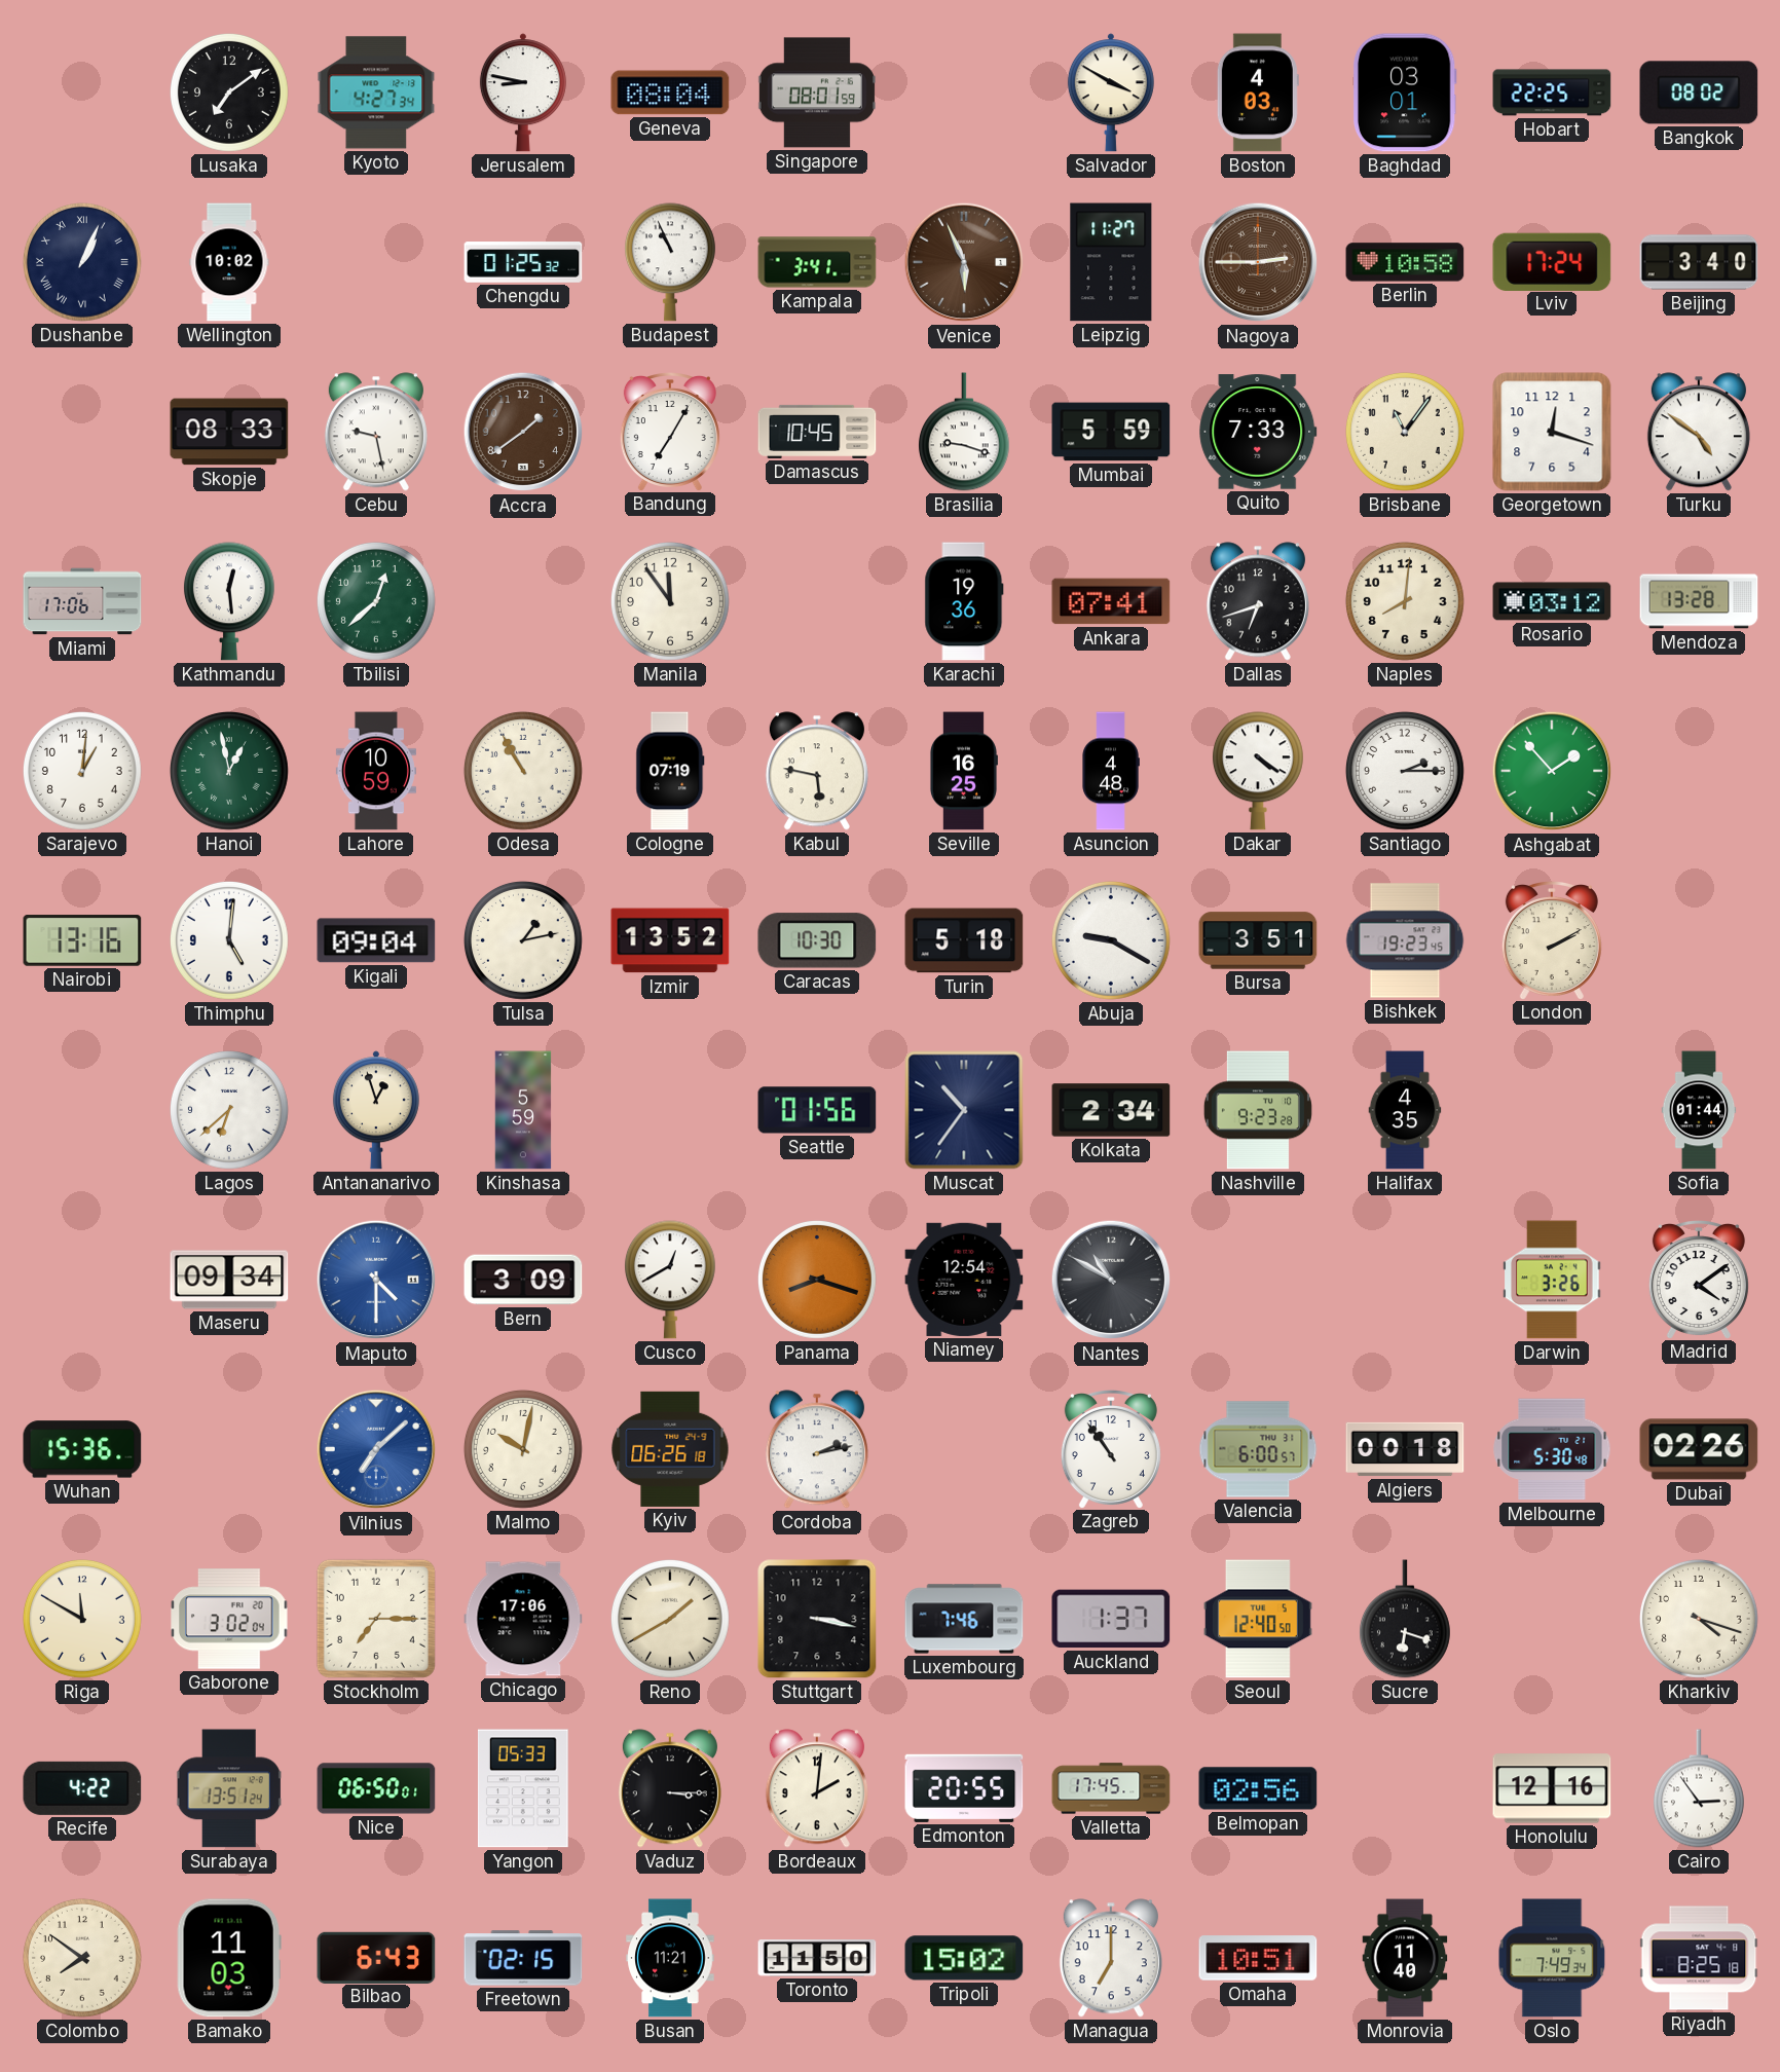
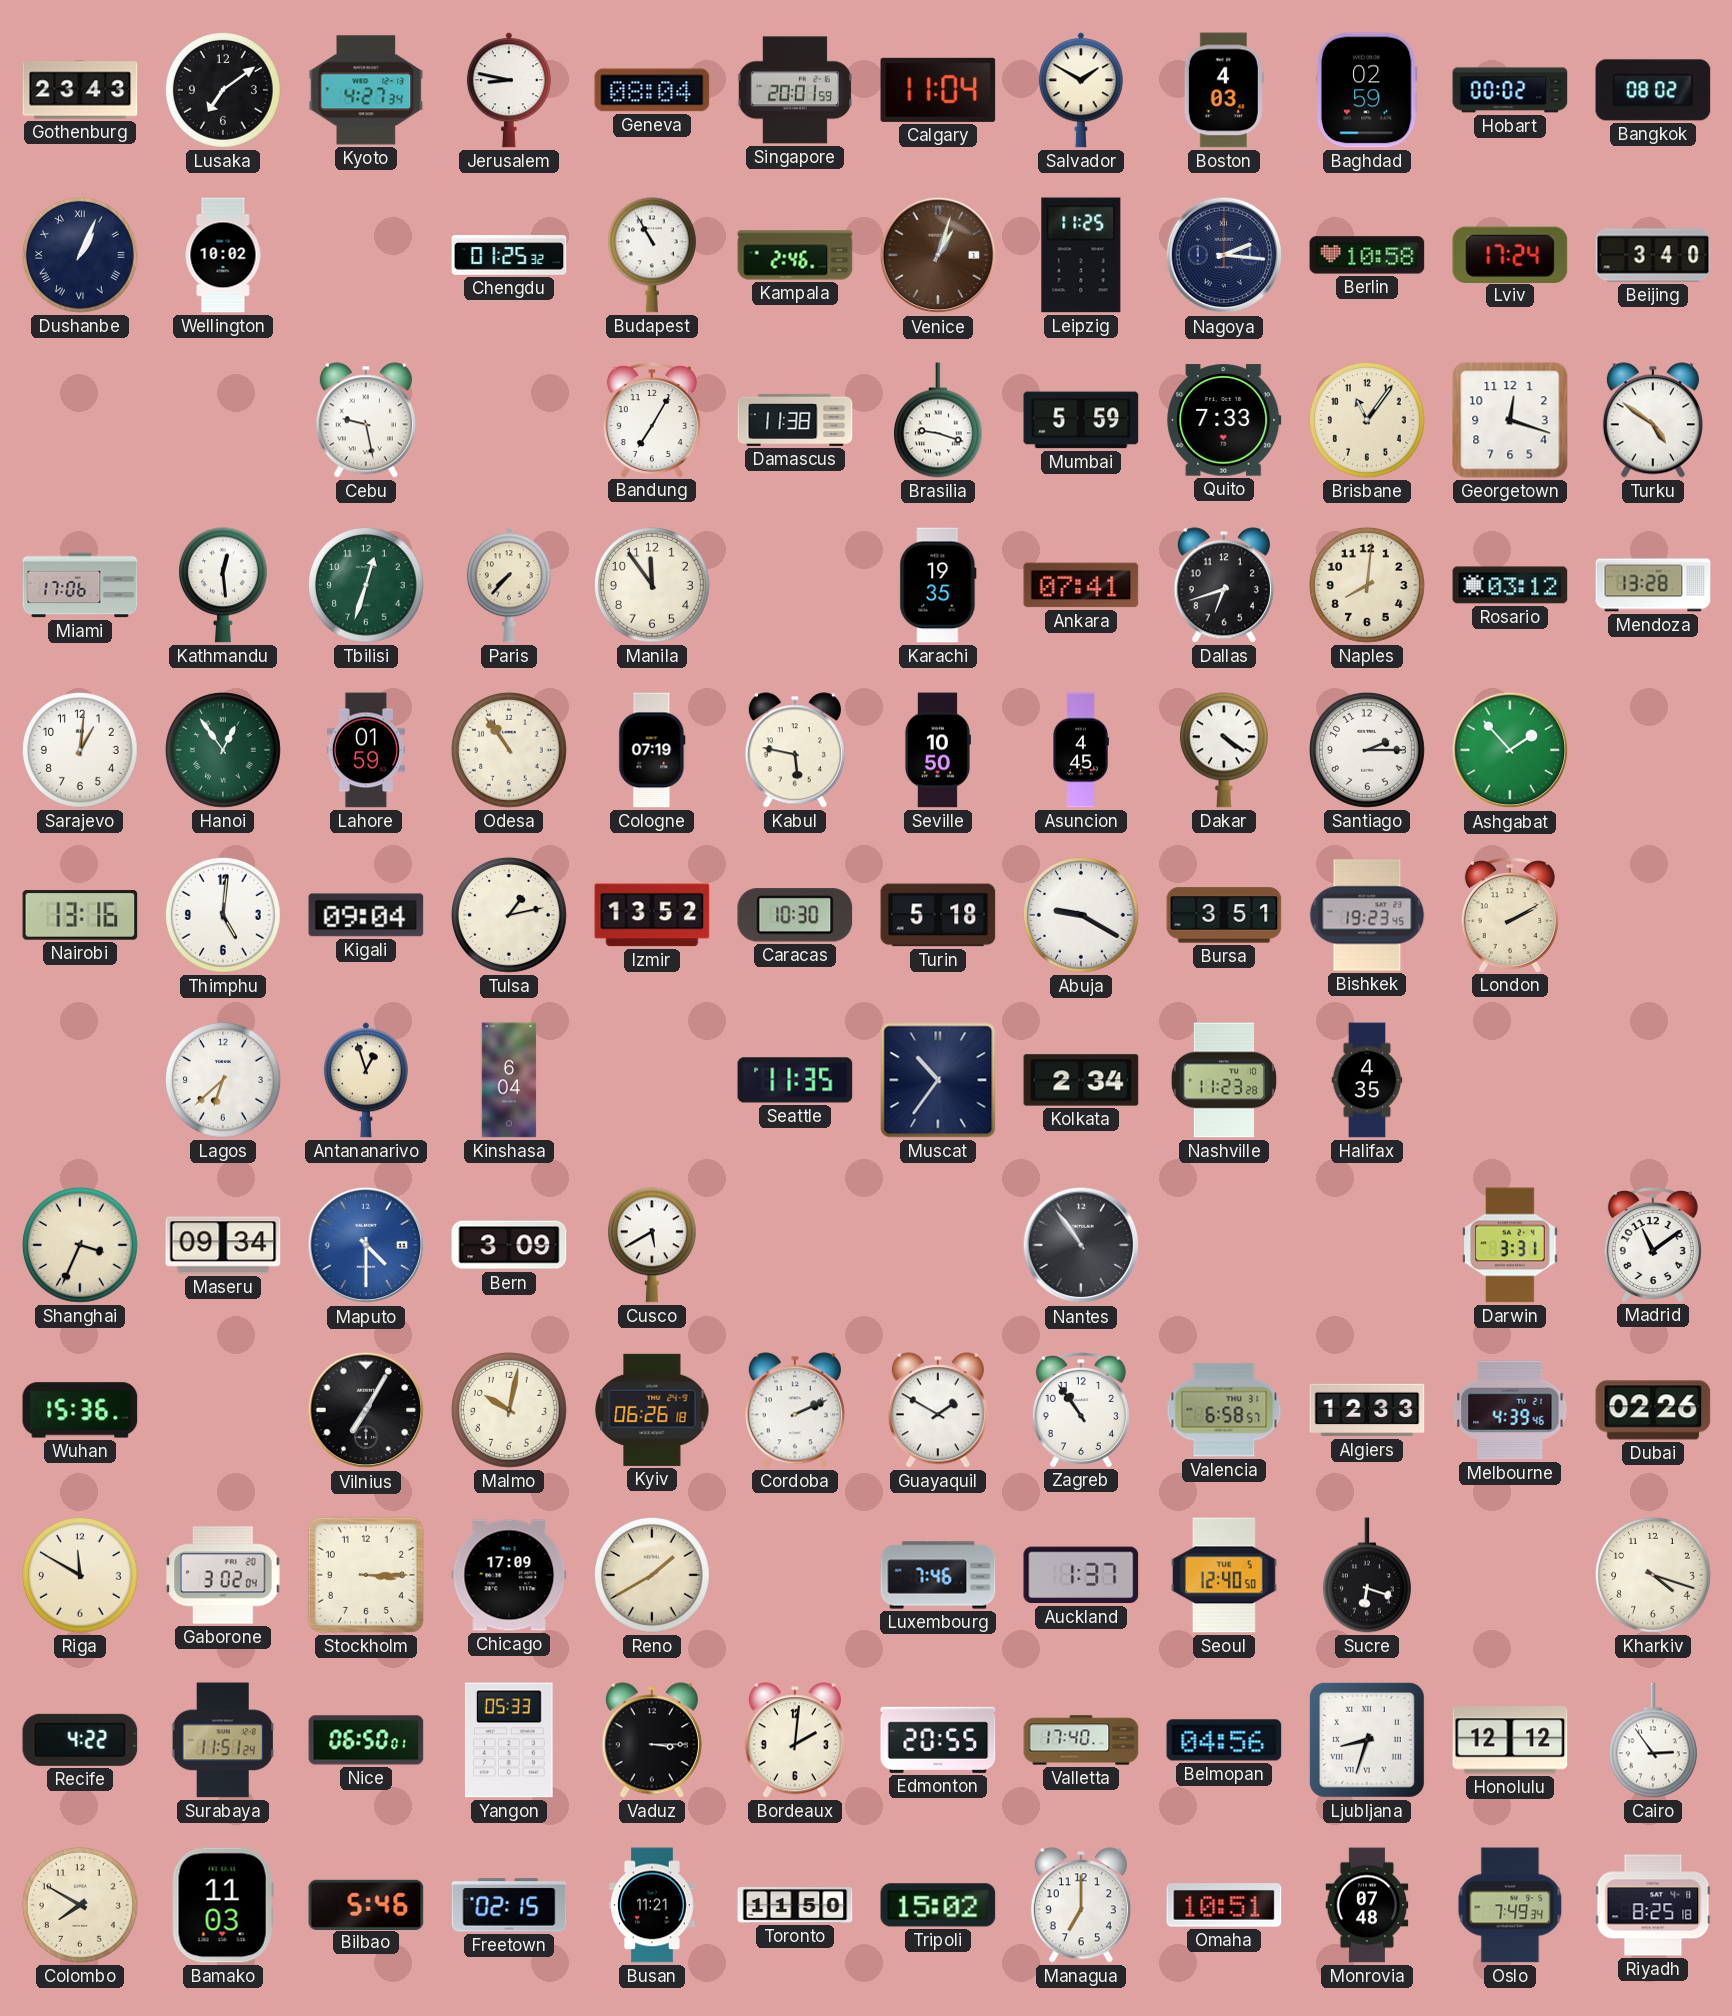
Gothenburg: none -> 23:43
Singapore: 08:01 -> 20:01
Calgary: none -> 11:04
Salvador: 3:50 -> 1:50
Baghdad: 03:01 -> 02:59
Hobart: 22:25 -> 00:02
Budapest: 10:56 -> 10:55
Kampala: 3:41 -> 2:46
Venice: 5:56 -> 1:03
Leipzig: 11:27 -> 11:25
Nagoya: 2:45 -> 2:16
Nagoya dial: brown -> navy
Skopje: 08:33 -> none
Accra: 1:39 -> none
Damascus: 10:45 -> 11:38
Tbilisi: 12:38 -> 12:33
Paris: none -> 7:37
Karachi: 19:36 -> 19:35
Hanoi: 12:58 -> 12:54
Lahore: 10:59 -> 01:59
Odesa: 10:55 -> 10:54
Seville: 16:25 -> 10:50
Asuncion: 4:48 -> 4:45
Kinshasa: 5:59 -> 6:04
Seattle: 01:56 -> 11:35
Nashville: 9:23 -> 11:23
Sofia: 01:44 -> none
Shanghai: none -> 3:34
Cusco: 12:40 -> 5:40
Panama: 8:18 -> none
Niamey: 12:54 -> none
Nantes: 10:50 -> 10:54
Darwin: 3:26 -> 3:31
Madrid: 4:09 -> 11:09
Vilnius: 7:08 -> 7:05
Vilnius dial: blue -> black
Cordoba: 2:13 -> 2:11
Guayaquil: none -> 1:50
Valencia: 6:00 -> 6:58
Algiers: 00:18 -> 12:33
Melbourne: 5:30 -> 4:39
Stockholm: 7:15 -> 3:15
Chicago: 17:06 -> 17:09
Stuttgart: 3:17 -> none
Surabaya: 13:51 -> 11:51
Valletta: 17:45 -> 17:40
Belmopan: 02:56 -> 04:56
Ljubljana: none -> 8:33
Honolulu: 12:16 -> 12:12
Colombo: 7:51 -> 7:50
Bilbao: 6:43 -> 5:46
Monrovia: 11:40 -> 07:48
